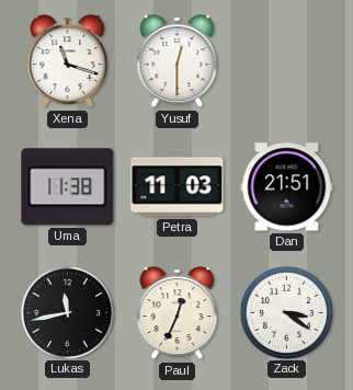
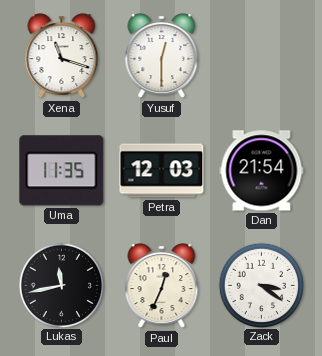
Uma: 11:38 -> 11:35
Petra: 11:03 -> 12:03
Dan: 21:51 -> 21:54
